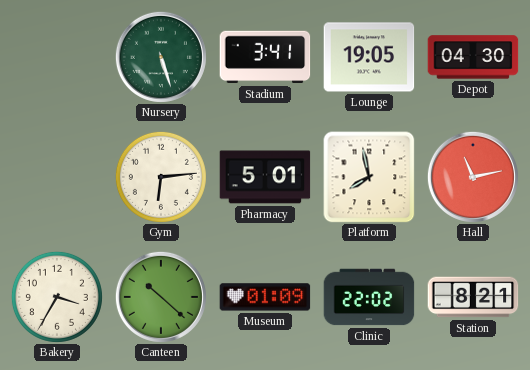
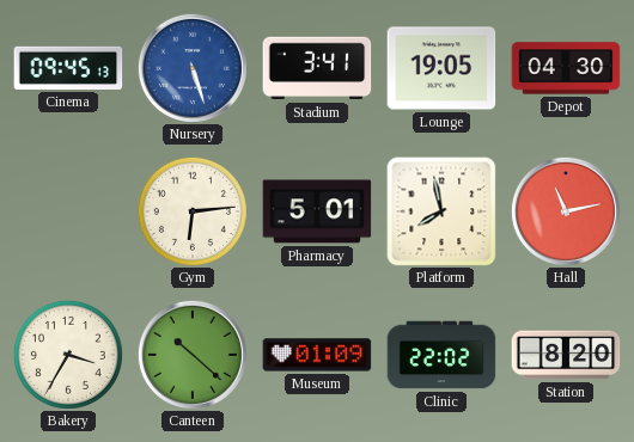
Cinema: none -> 09:45
Nursery dial: green -> blue
Station: 8:21 -> 8:20
